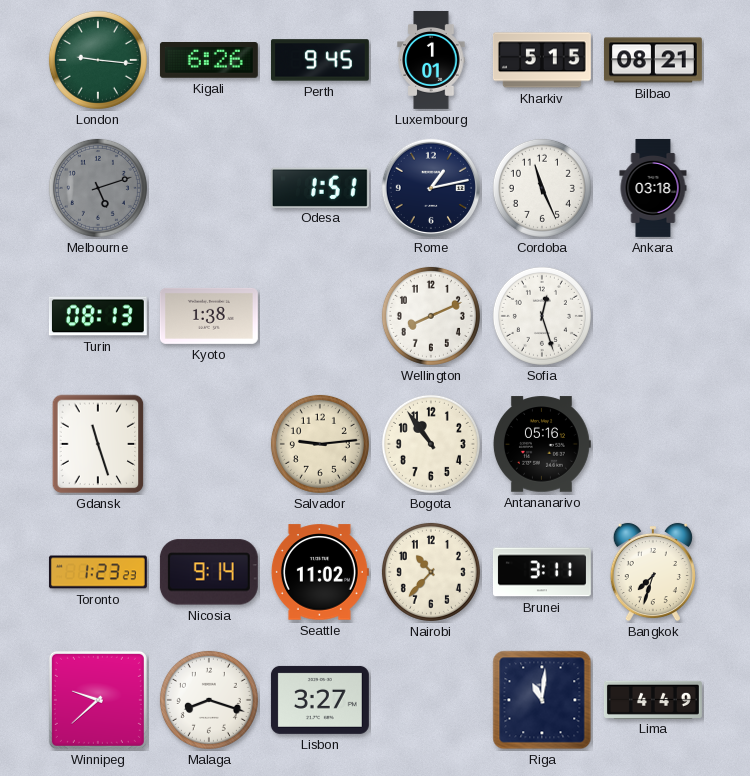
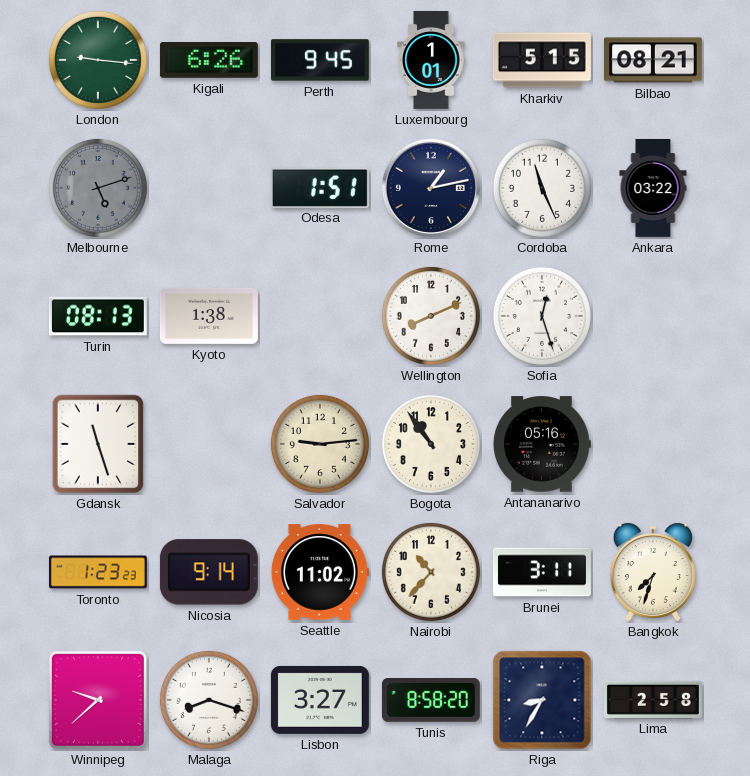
Ankara: 03:18 -> 03:22
Tunis: none -> 8:58
Riga: 11:01 -> 8:35
Lima: 4:49 -> 2:58
